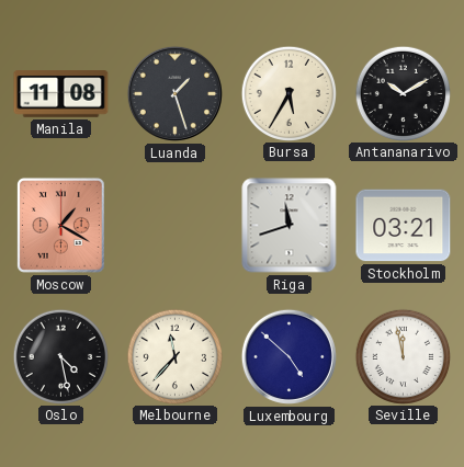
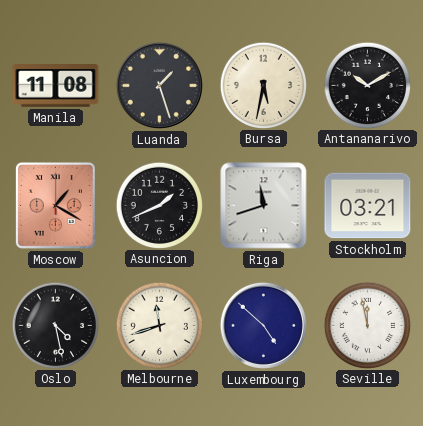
Bursa: 5:35 -> 5:32
Asuncion: none -> 1:41
Melbourne: 11:37 -> 11:42
